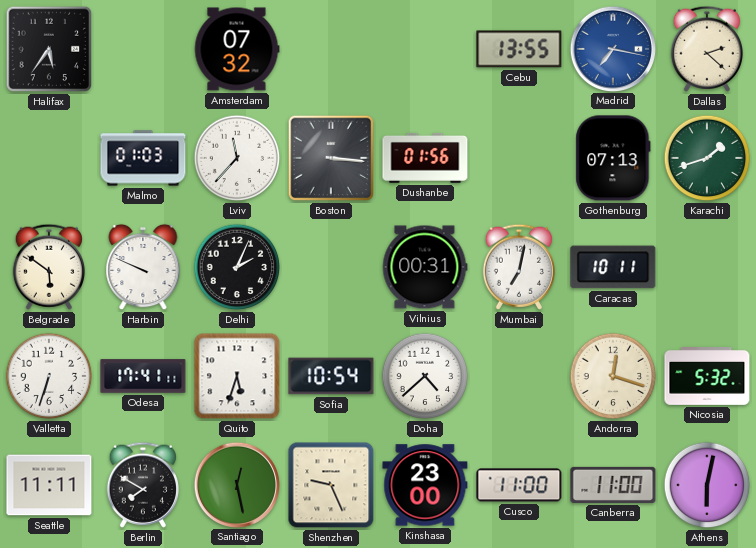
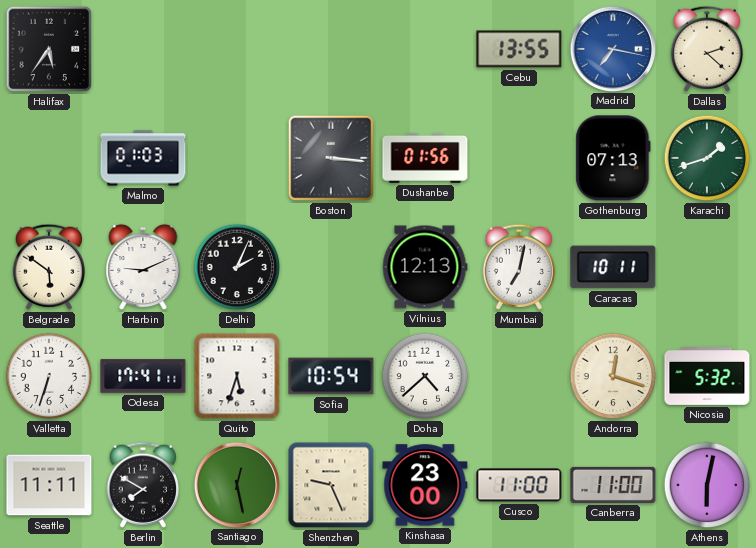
Amsterdam: 07:32 -> none
Lviv: 11:37 -> none
Harbin: 9:49 -> 9:11
Vilnius: 00:31 -> 12:13
